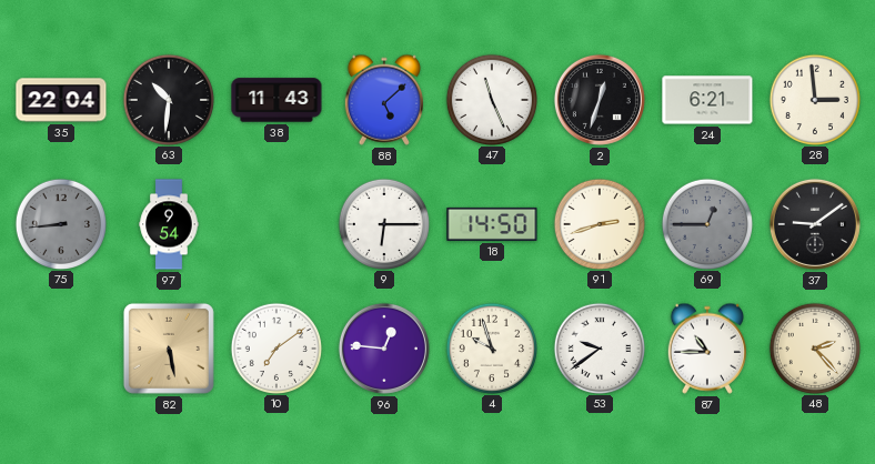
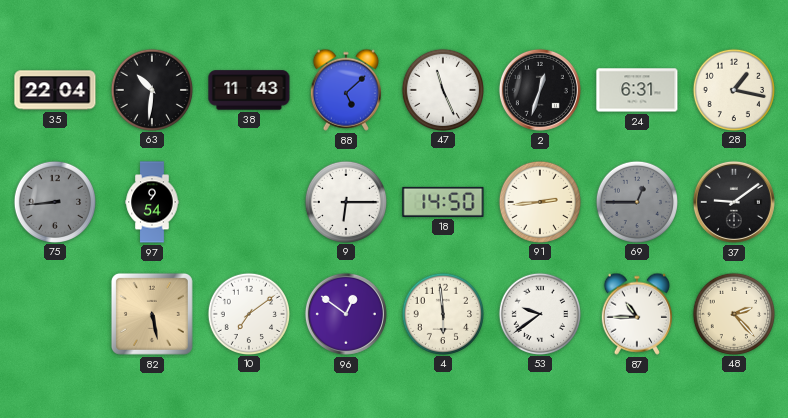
24: 6:21 -> 6:31
28: 2:59 -> 1:17
91: 2:42 -> 2:44
96: 12:46 -> 12:51
4: 9:57 -> 5:59
